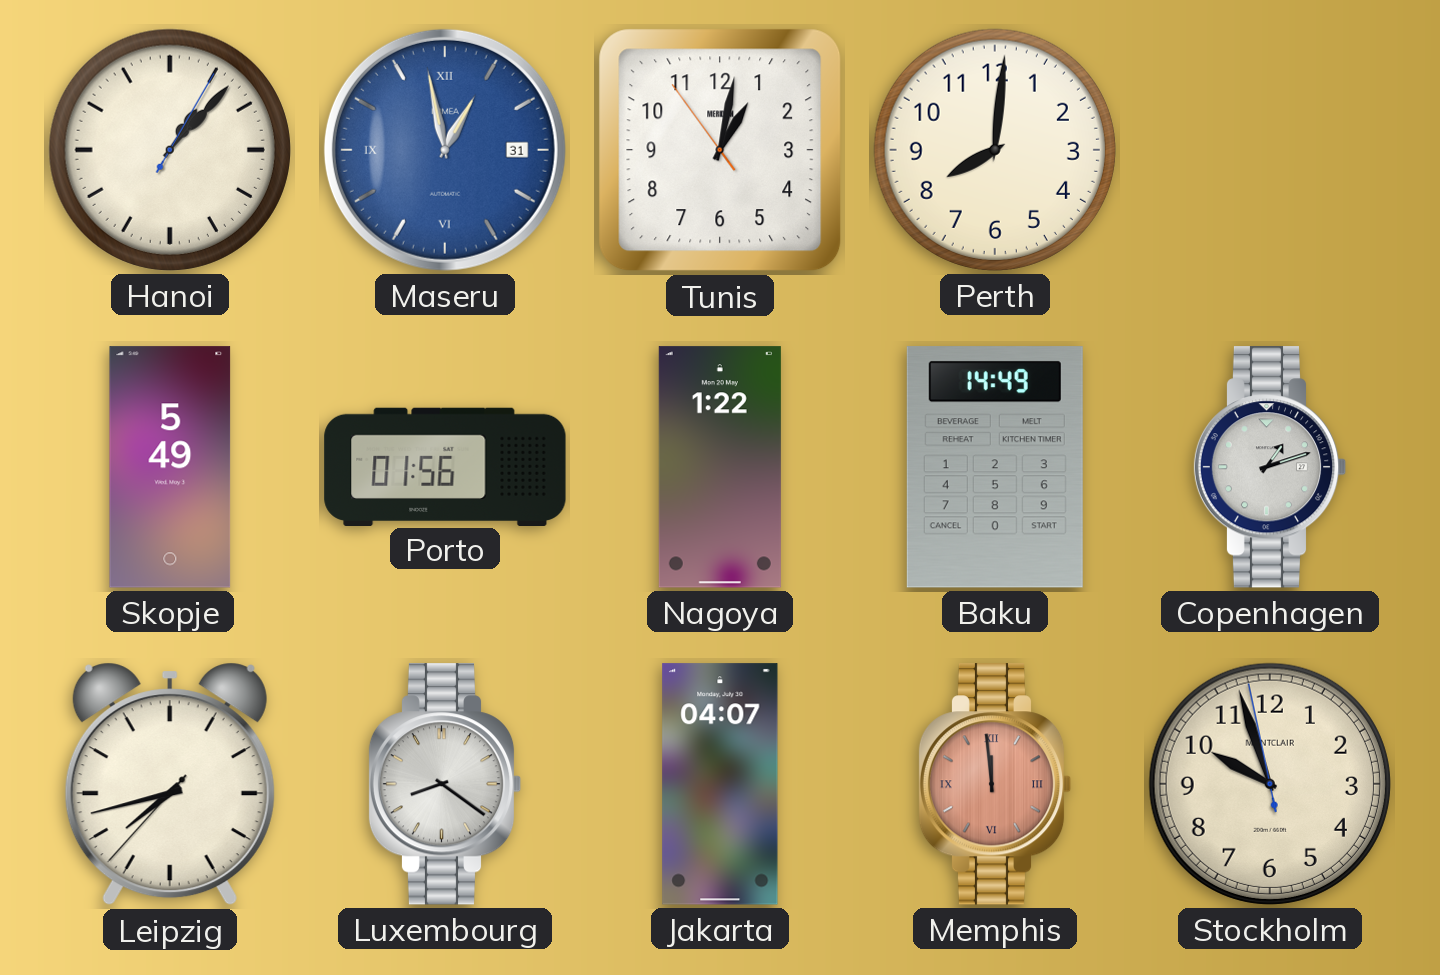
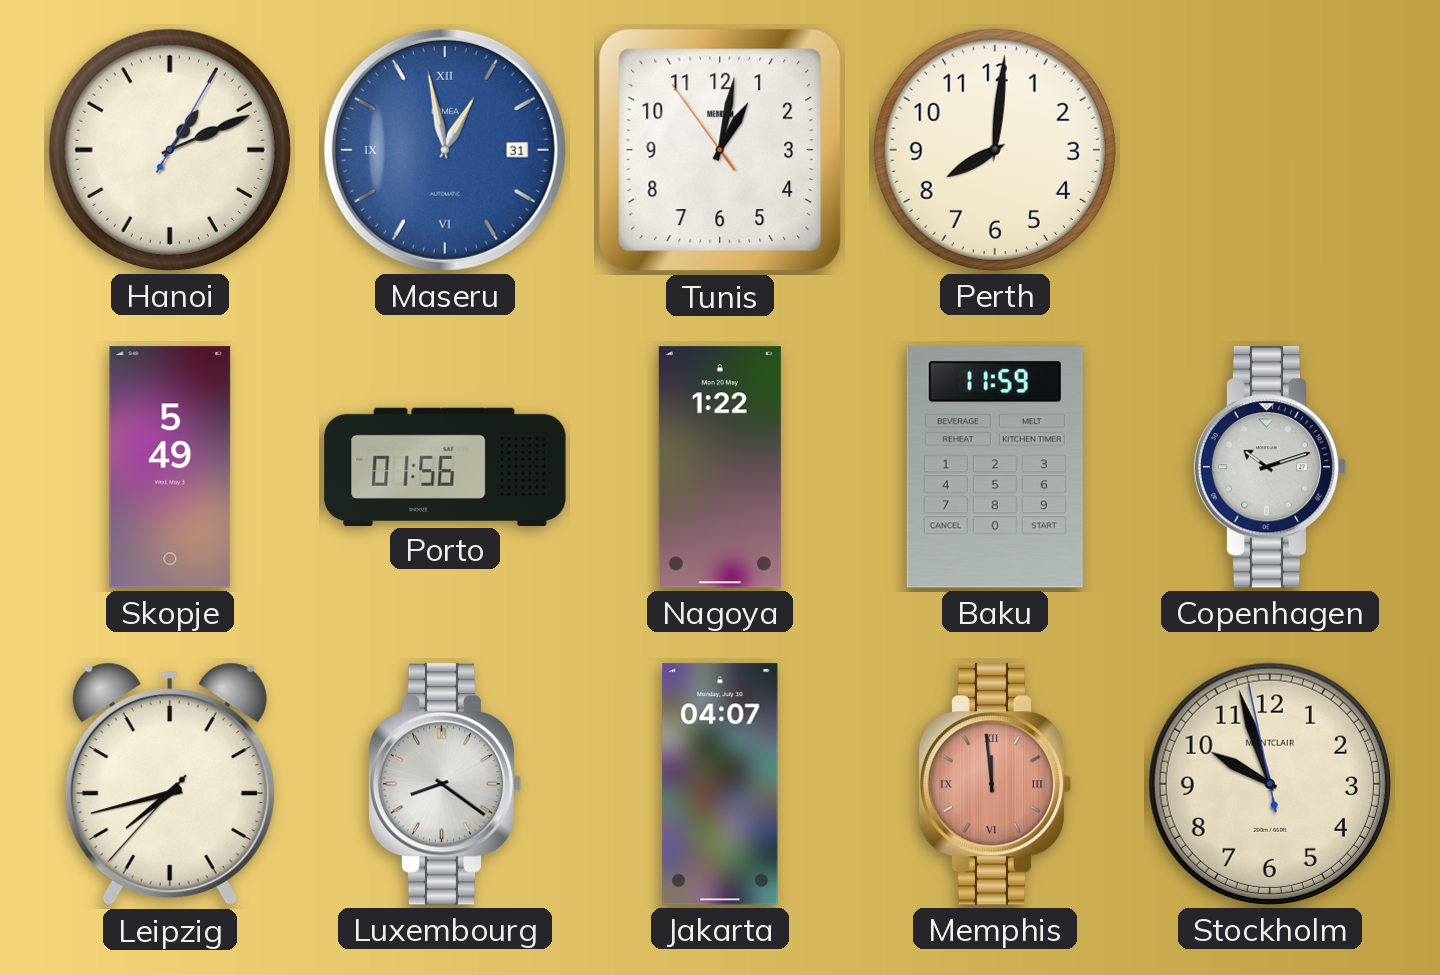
Hanoi: 1:07 -> 1:11
Baku: 14:49 -> 11:59
Copenhagen: 1:12 -> 10:12
